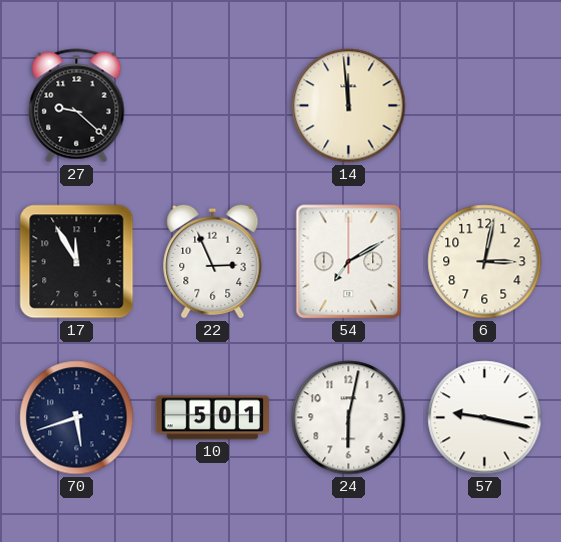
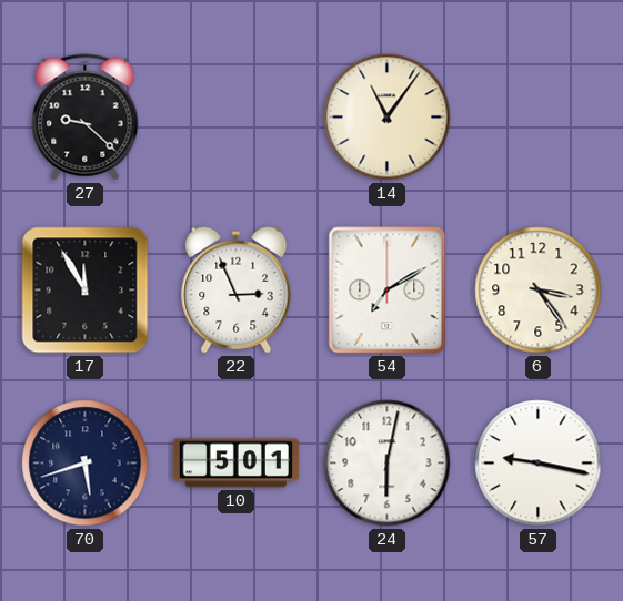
14: 11:59 -> 11:06
6: 3:02 -> 3:24
